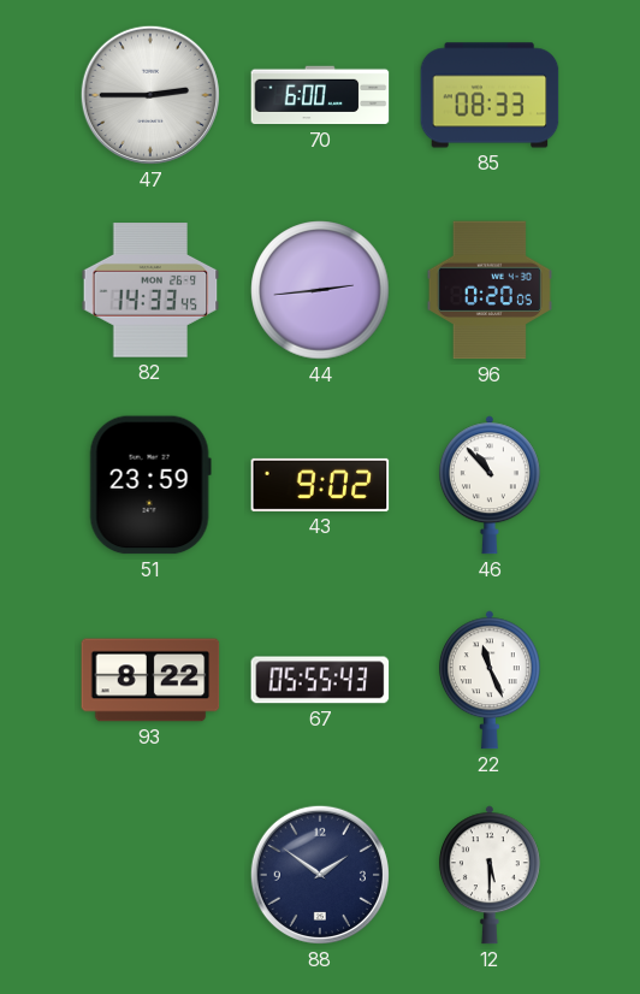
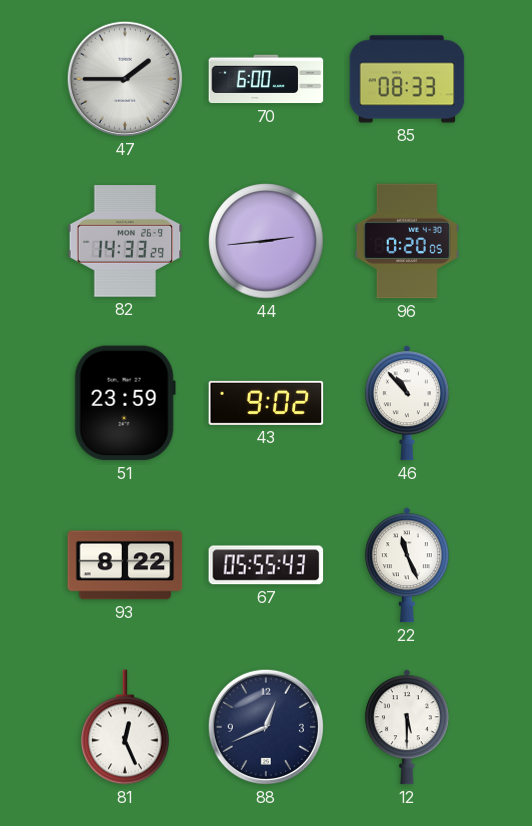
47: 2:45 -> 1:45
82: 14:33:45 -> 14:33:29
81: none -> 12:26
88: 1:51 -> 12:41
